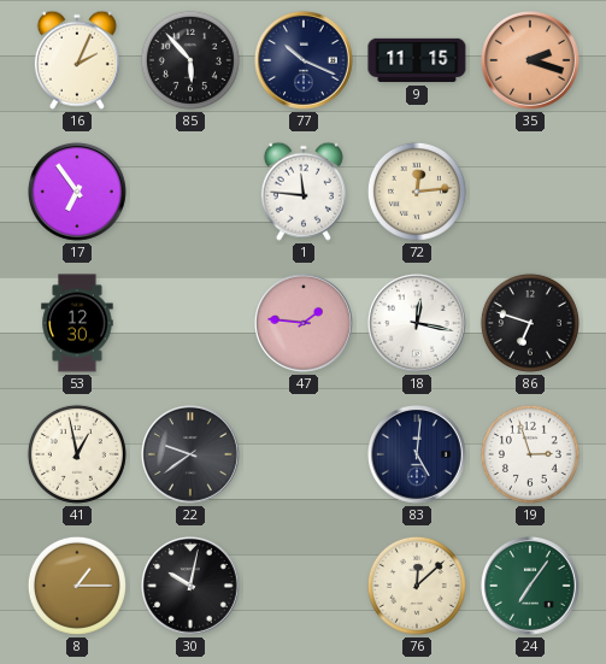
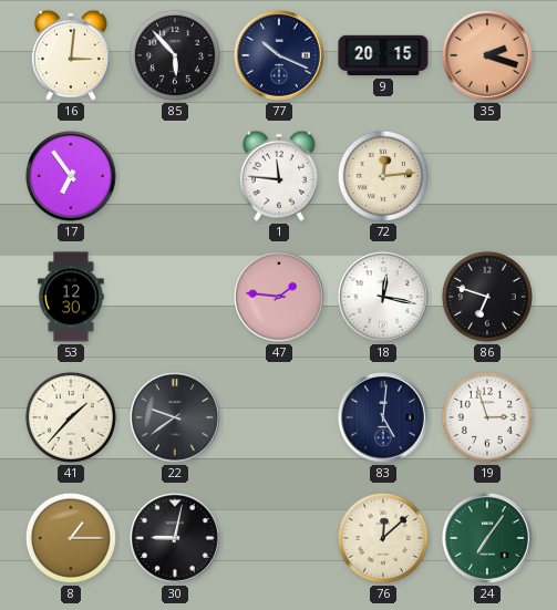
16: 2:04 -> 3:01
9: 11:15 -> 20:15
41: 12:58 -> 1:37
30: 10:02 -> 9:02
